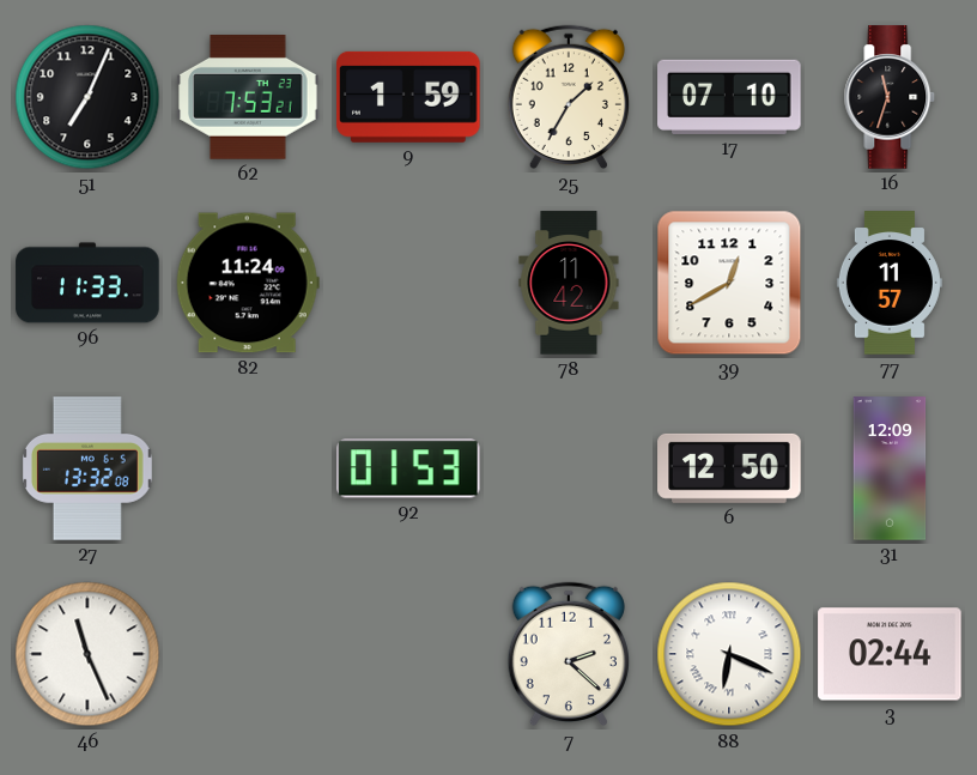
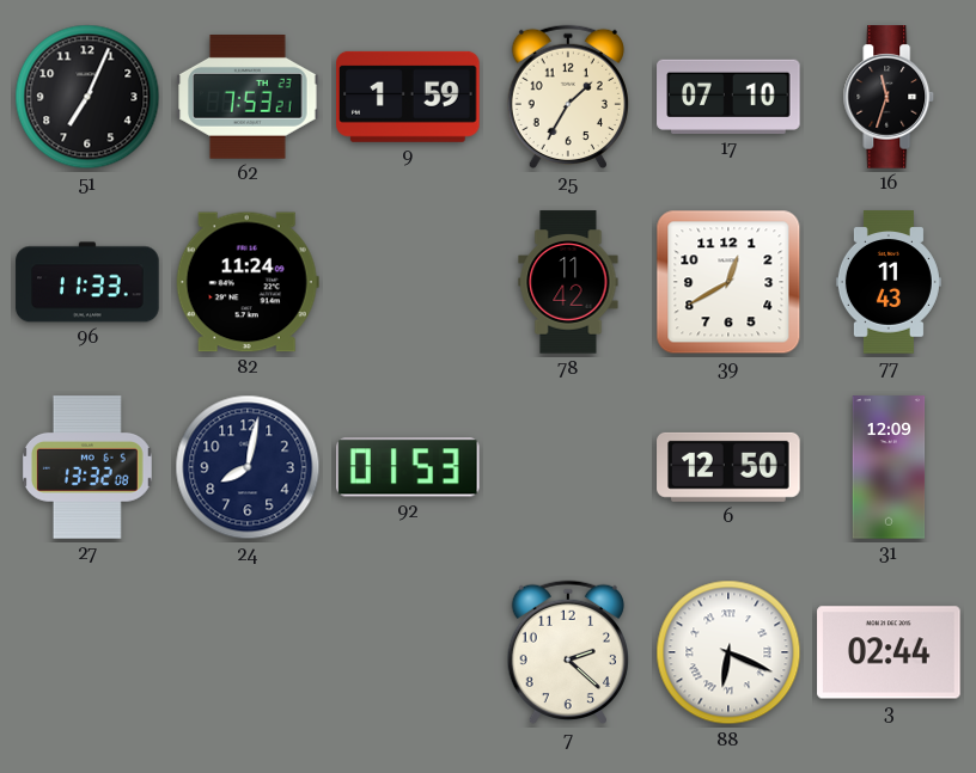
77: 11:57 -> 11:43
24: none -> 8:02
46: 11:26 -> none
